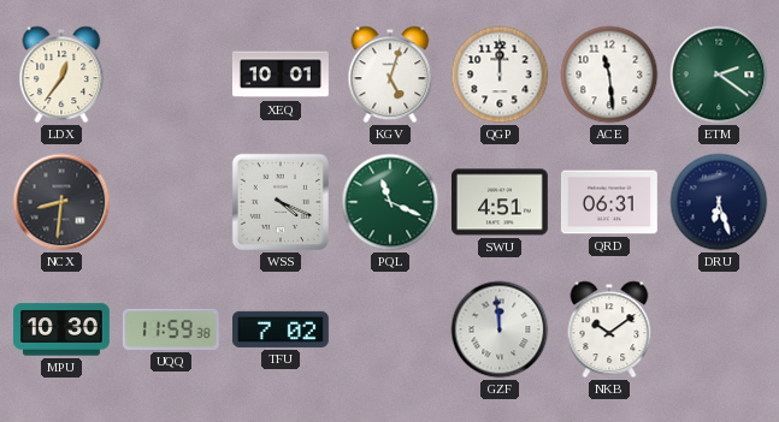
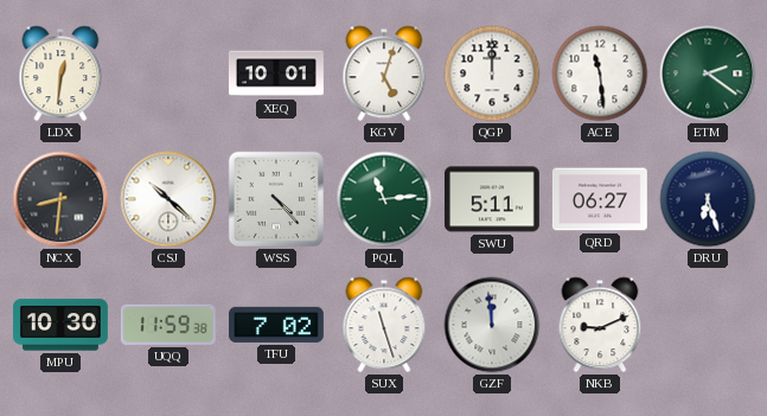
LDX: 12:36 -> 12:31
CSJ: none -> 10:22
WSS: 4:19 -> 4:23
PQL: 11:19 -> 11:14
SWU: 4:51 -> 5:11
QRD: 06:31 -> 06:27
SUX: none -> 11:27
NKB: 10:09 -> 9:11
